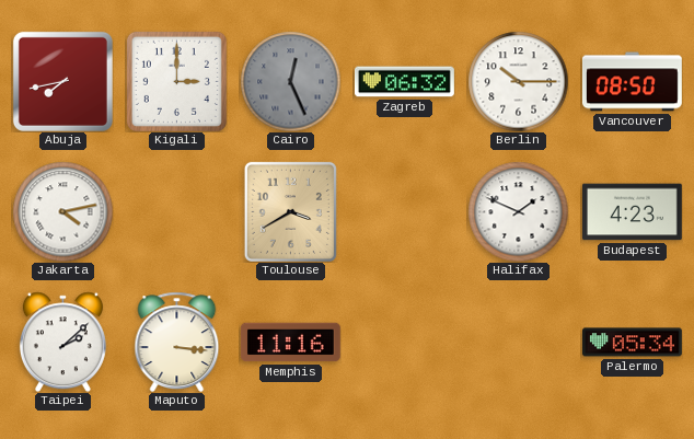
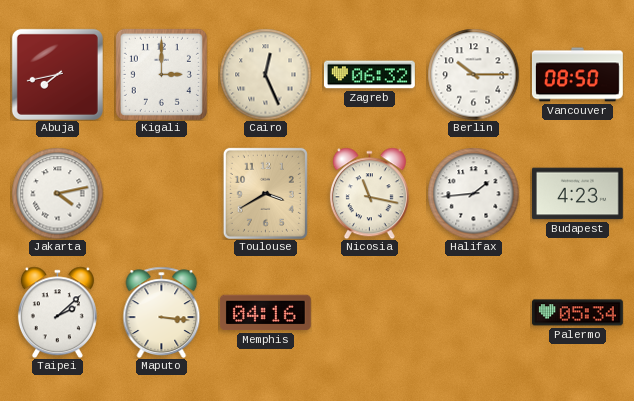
Cairo dial: grey -> cream
Nicosia: none -> 11:17
Halifax: 1:49 -> 1:44
Memphis: 11:16 -> 04:16
